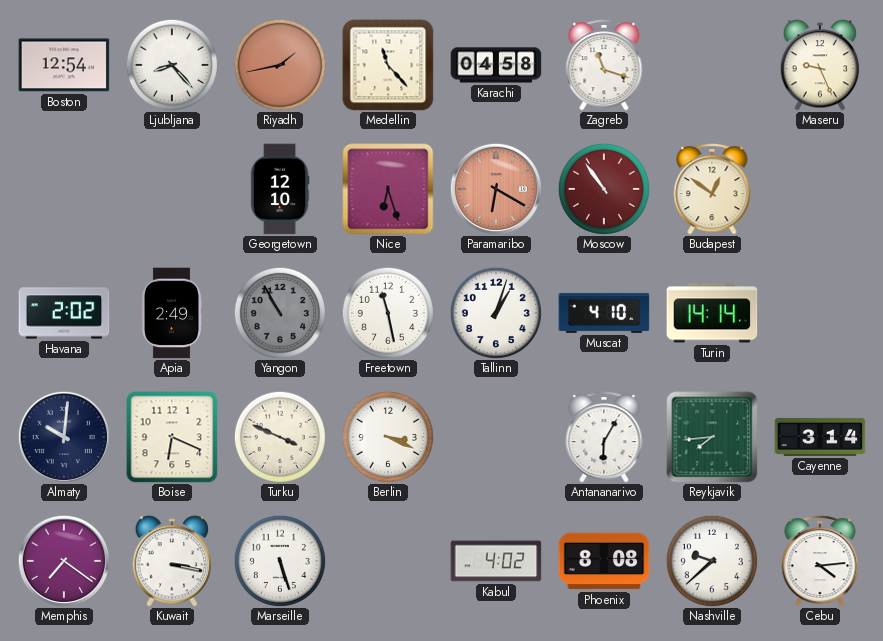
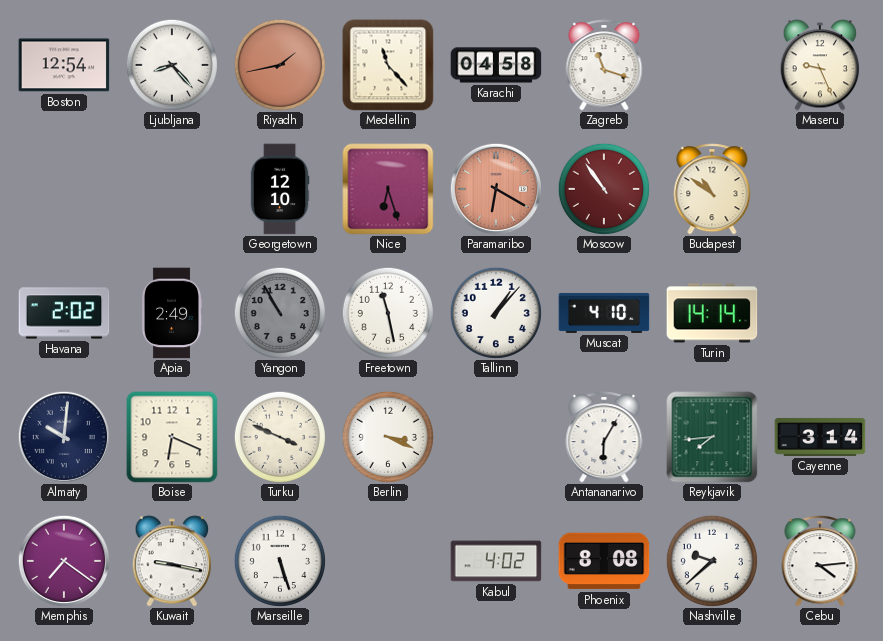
Budapest: 12:51 -> 10:51
Tallinn: 1:03 -> 1:07
Kuwait: 3:17 -> 9:17
